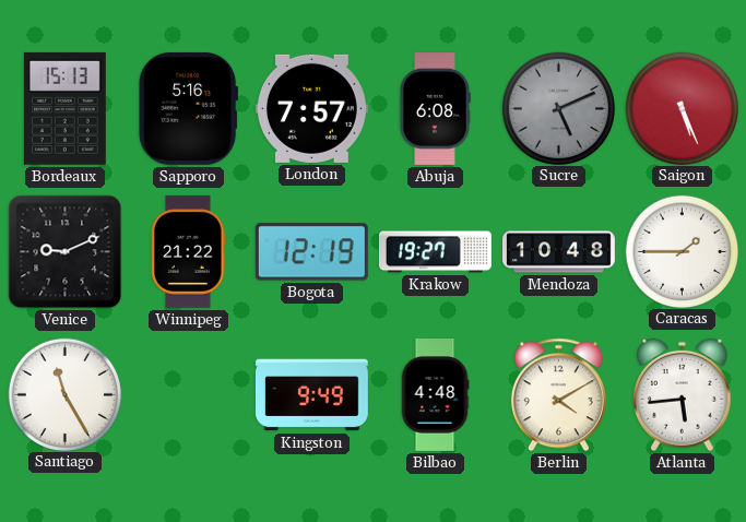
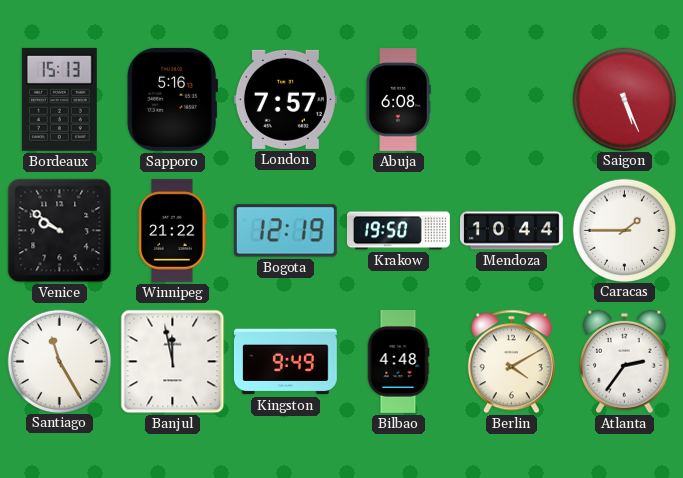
Sucre: 5:11 -> none
Venice: 9:11 -> 9:51
Krakow: 19:27 -> 19:50
Mendoza: 10:48 -> 10:44
Banjul: none -> 11:58
Atlanta: 5:44 -> 2:36
